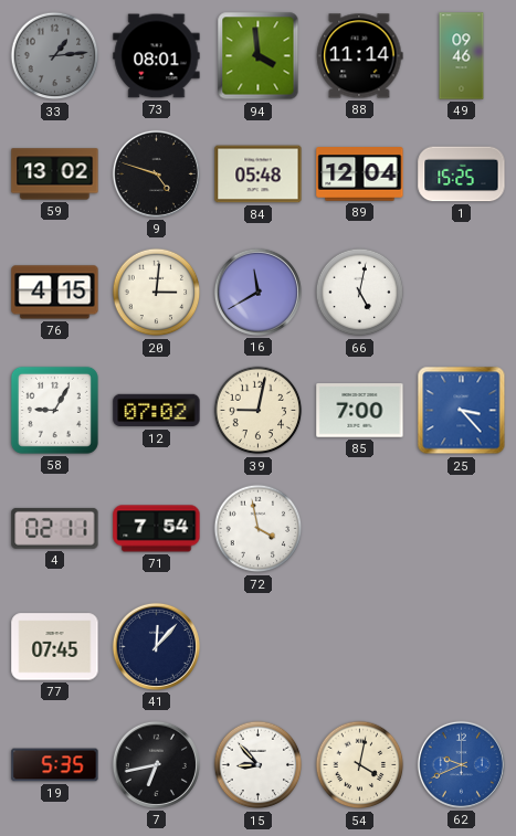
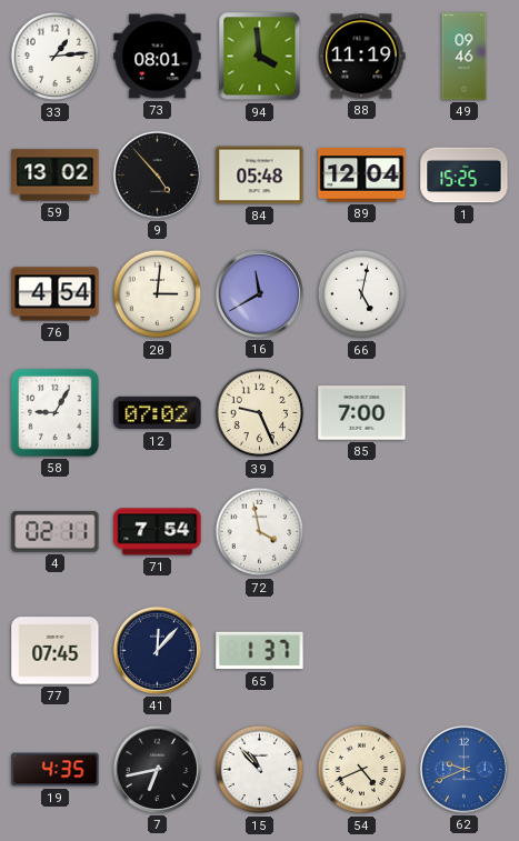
33 dial: grey -> white
88: 11:14 -> 11:19
9: 4:48 -> 4:53
76: 4:15 -> 4:54
39: 9:02 -> 9:26
25: 3:23 -> none
65: none -> 1:37
19: 5:35 -> 4:35
15: 8:53 -> 10:53
54: 4:02 -> 4:41
